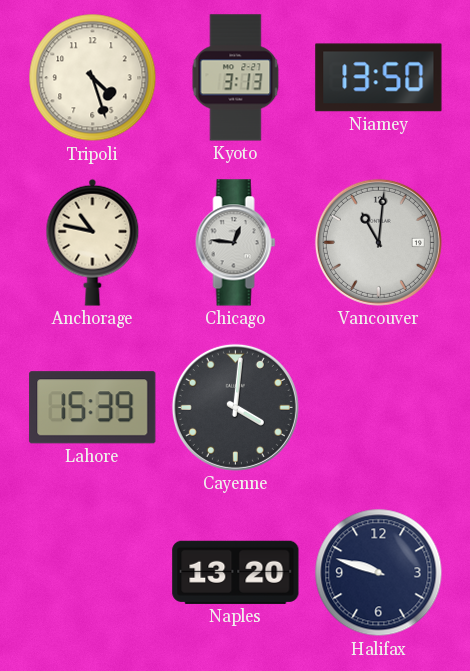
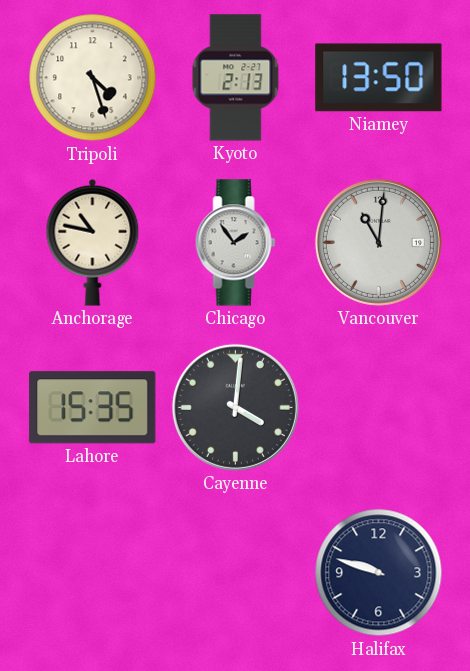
Kyoto: 3:13 -> 2:13
Chicago: 12:46 -> 1:54
Lahore: 15:39 -> 15:35
Naples: 13:20 -> none
